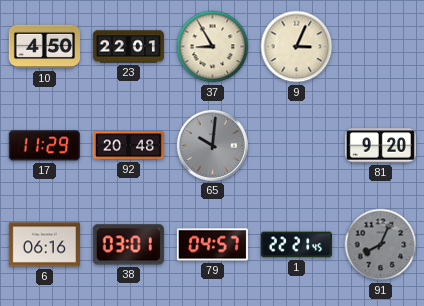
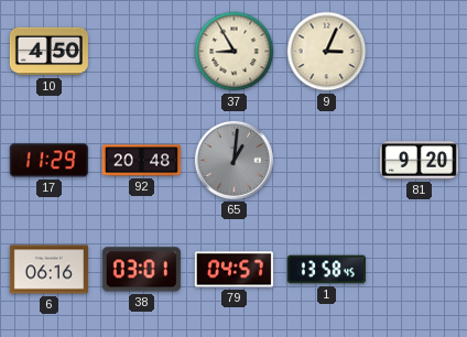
23: 22:01 -> none
65: 10:01 -> 1:01
1: 22:21 -> 13:58
91: 8:04 -> none
